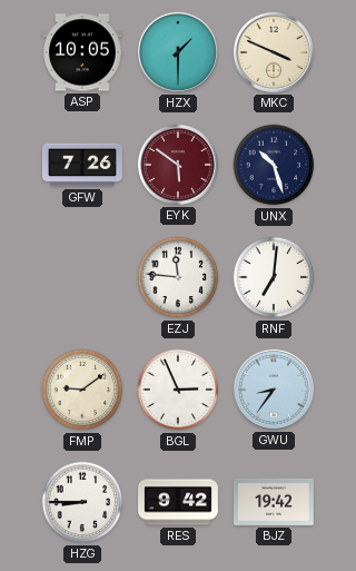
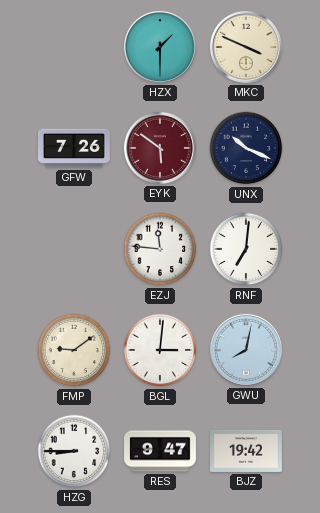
ASP: 10:05 -> none
UNX: 10:27 -> 10:19
BGL: 2:56 -> 3:01
GWU: 8:36 -> 8:02
RES: 9:42 -> 9:47
